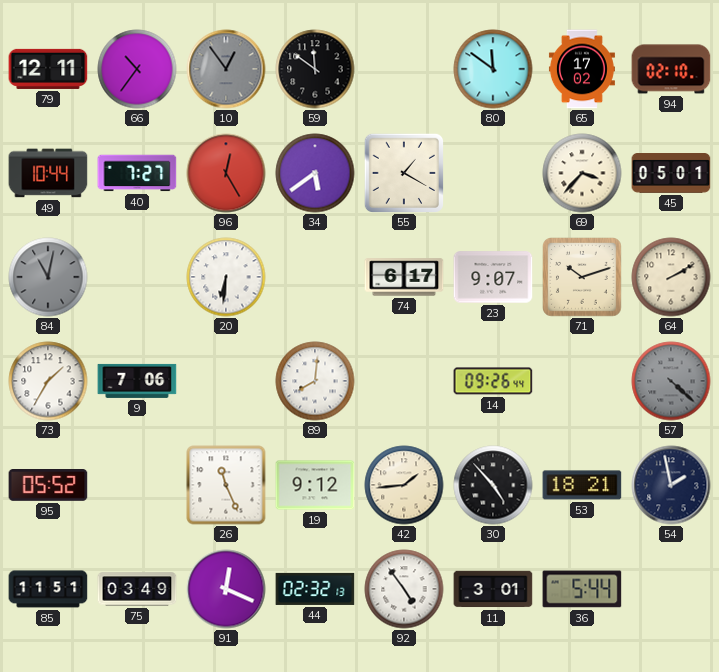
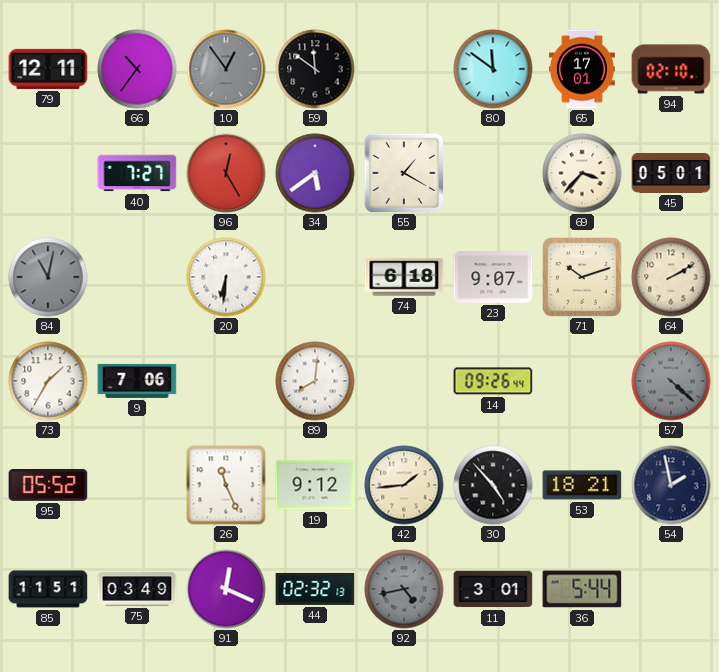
65: 17:02 -> 17:01
49: 10:44 -> none
74: 6:17 -> 6:18
92: 4:54 -> 4:43
92 dial: white -> grey
